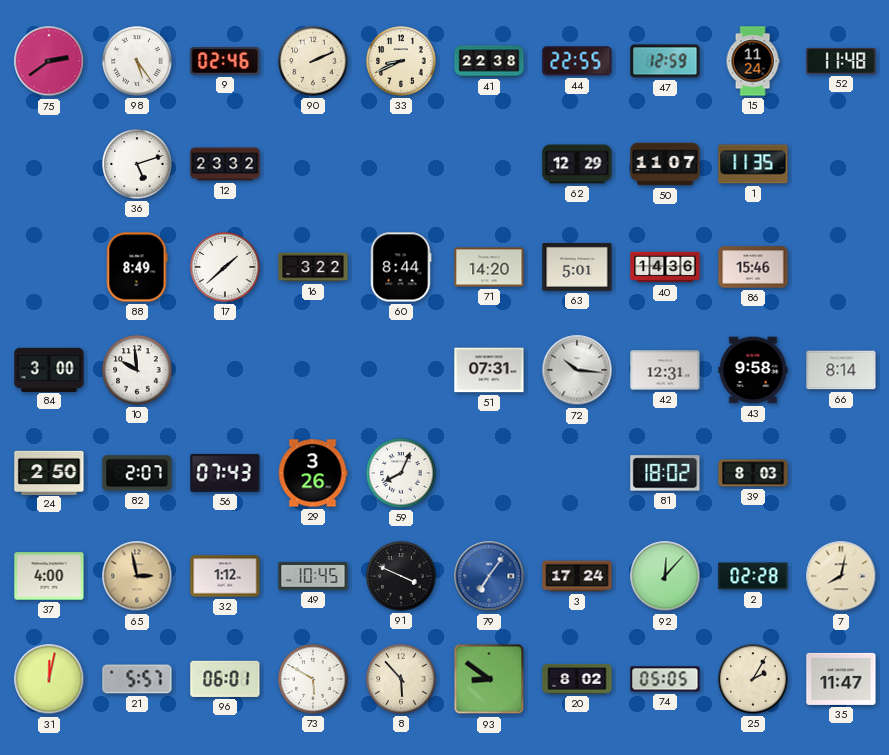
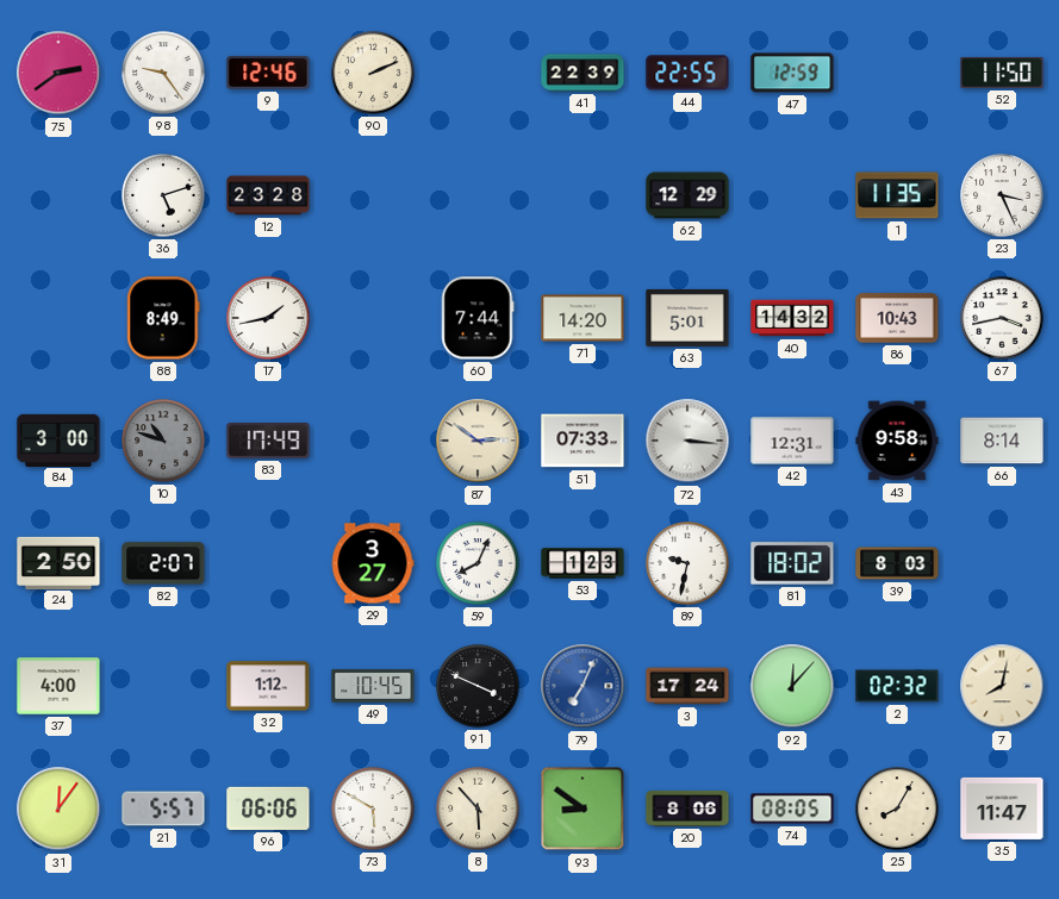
98: 5:24 -> 9:24
9: 02:46 -> 12:46
33: 8:41 -> none
41: 22:38 -> 22:39
15: 11:24 -> none
52: 11:48 -> 11:50
12: 23:32 -> 23:28
50: 11:07 -> none
23: none -> 3:26
17: 1:38 -> 1:43
16: 3:22 -> none
60: 8:44 -> 7:44
40: 14:36 -> 14:32
86: 15:46 -> 10:43
67: none -> 3:43
10: 9:59 -> 10:48
10 dial: white -> grey
83: none -> 17:49
87: none -> 2:51
51: 07:31 -> 07:33
72: 10:16 -> 3:16
56: 07:43 -> none
29: 3:26 -> 3:27
53: none -> 1:23
89: none -> 9:32
65: 2:58 -> none
79: 7:06 -> 7:04
2: 02:28 -> 02:32
31: 12:02 -> 12:06
96: 06:01 -> 06:06
20: 8:02 -> 8:06
74: 05:05 -> 08:05
25: 2:05 -> 8:05
